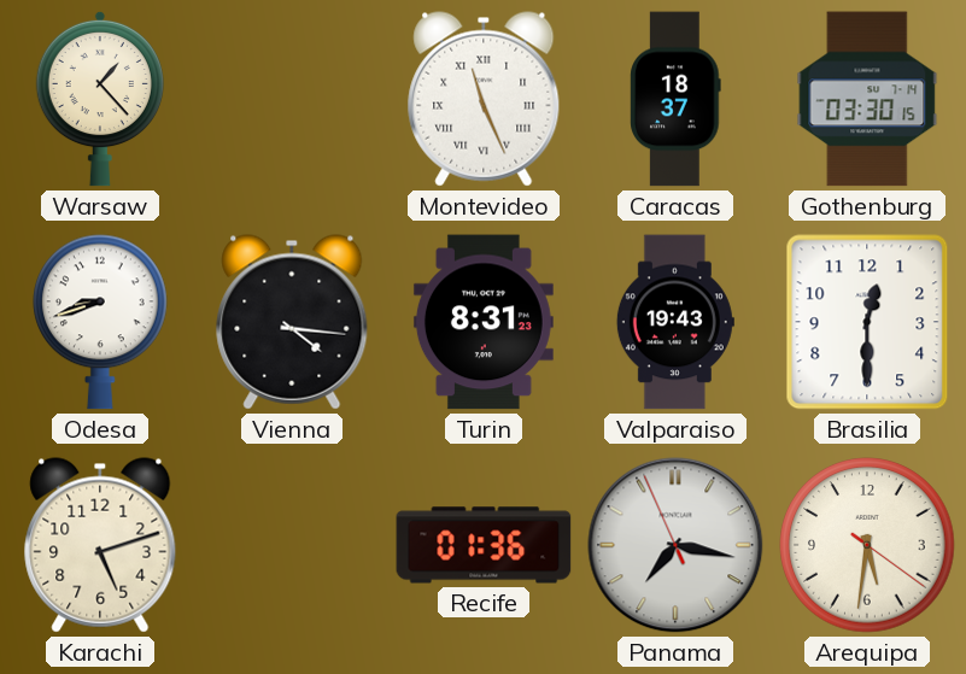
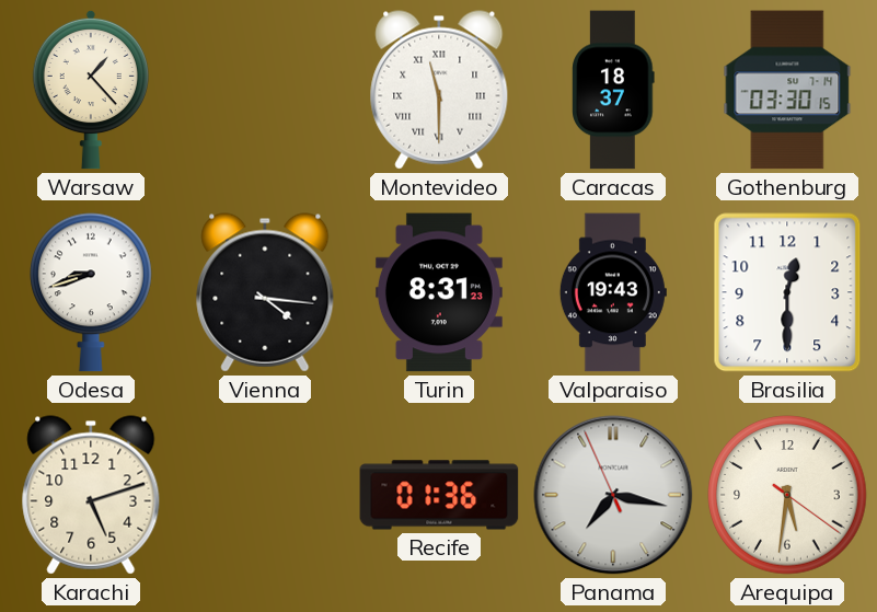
Montevideo: 11:26 -> 11:30
